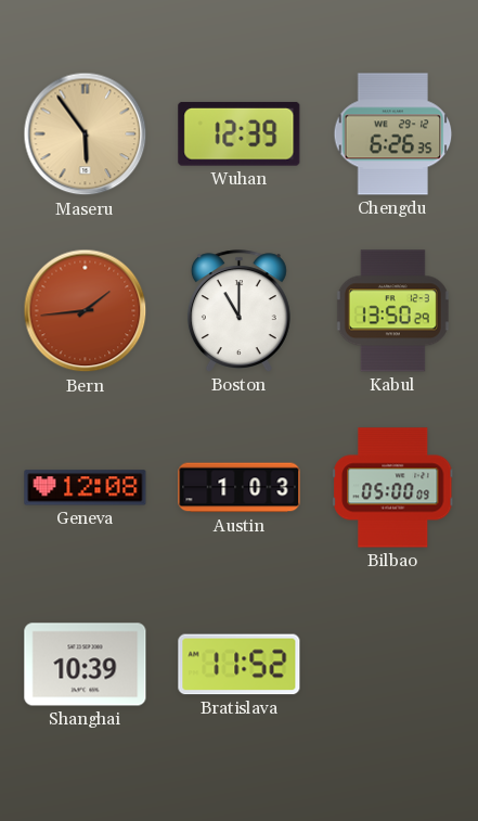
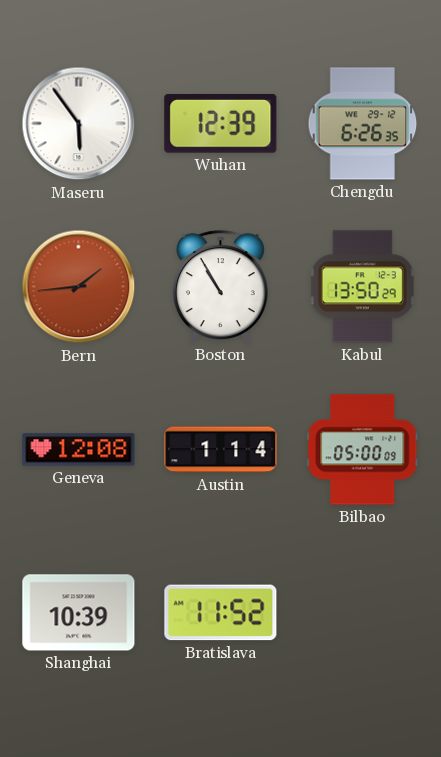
Maseru dial: champagne -> white
Boston: 11:00 -> 10:55
Austin: 1:03 -> 1:14
